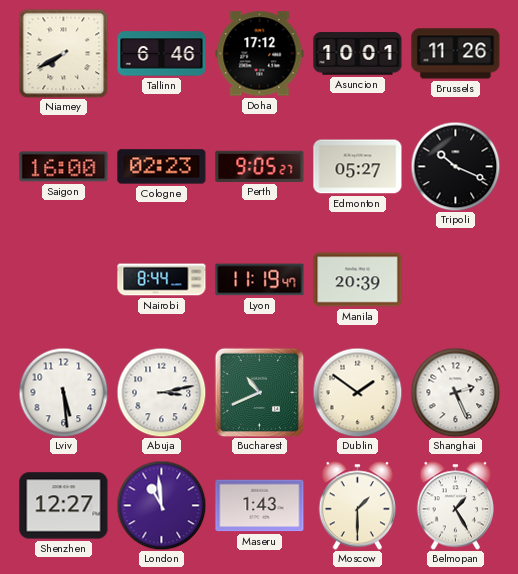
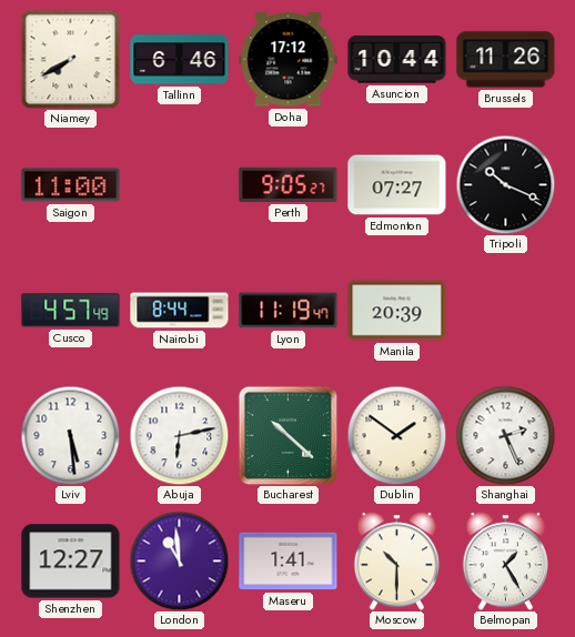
Asuncion: 10:01 -> 10:44
Saigon: 16:00 -> 11:00
Cologne: 02:23 -> none
Edmonton: 05:27 -> 07:27
Cusco: none -> 4:57
Abuja: 3:13 -> 6:13
Bucharest: 10:41 -> 10:22
Maseru: 1:43 -> 1:41
Moscow: 1:30 -> 10:30
